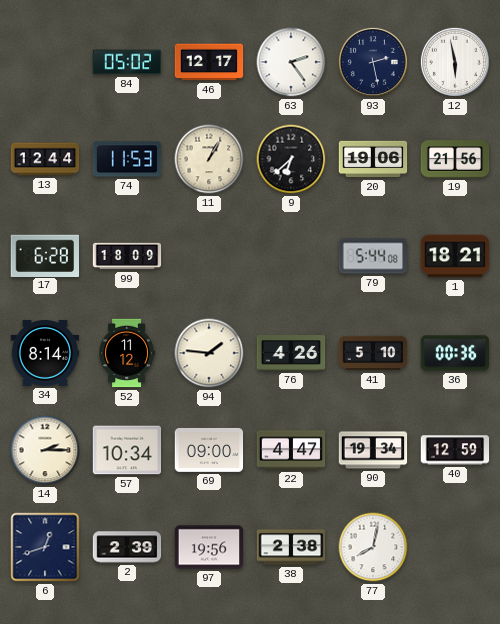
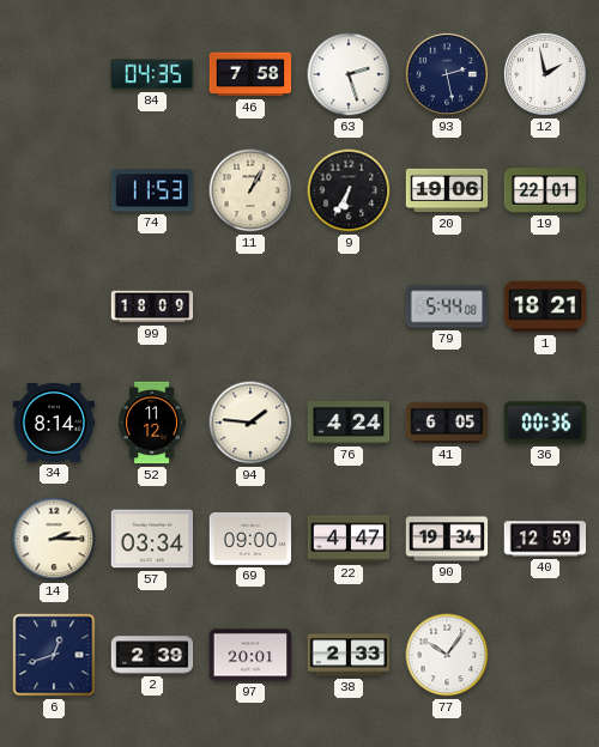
84: 05:02 -> 04:35
46: 12:17 -> 7:58
63: 2:24 -> 2:27
12: 5:58 -> 1:58
13: 12:44 -> none
9: 6:38 -> 6:35
19: 21:56 -> 22:01
17: 6:28 -> none
76: 4:26 -> 4:24
41: 5:10 -> 6:05
57: 10:34 -> 03:34
97: 19:56 -> 20:01
38: 2:38 -> 2:33
77: 8:02 -> 10:06
